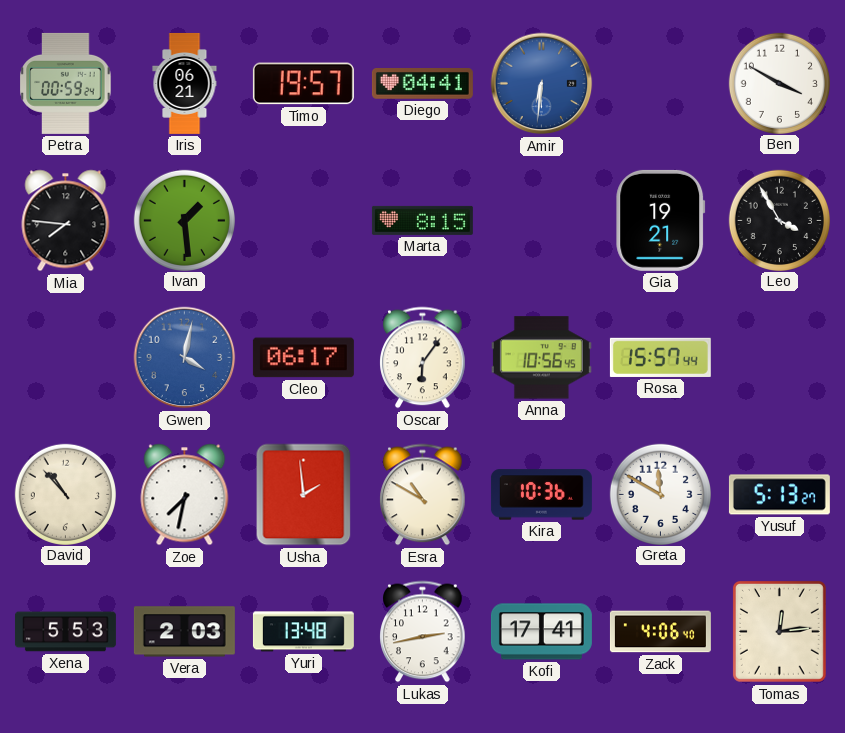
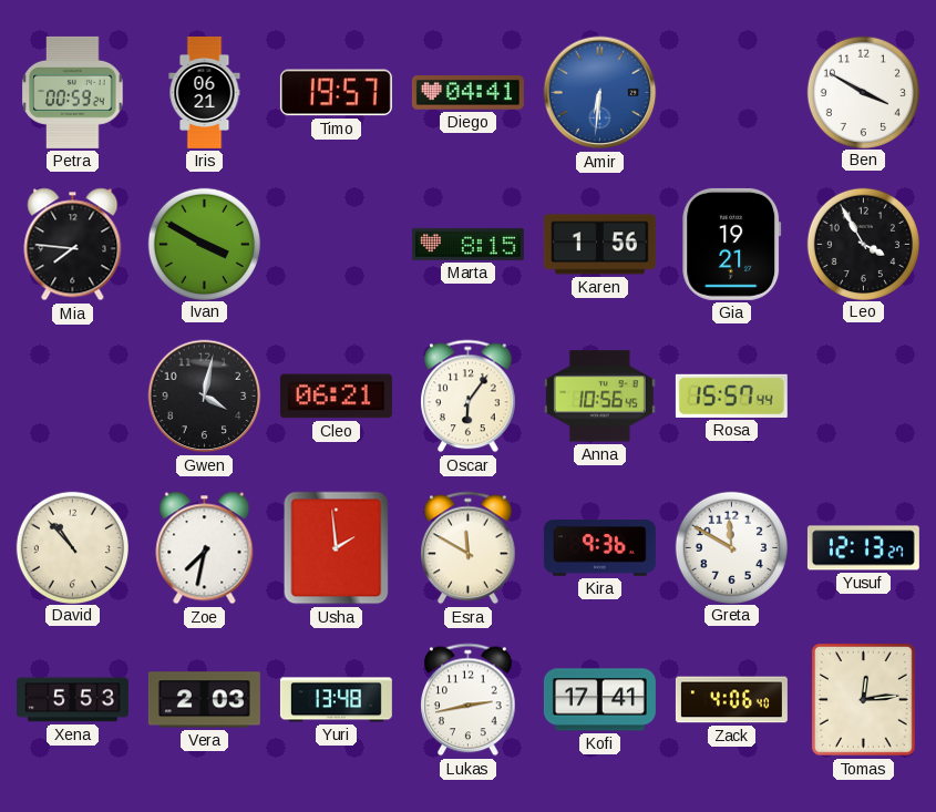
Ivan: 1:29 -> 3:50
Karen: none -> 1:56
Gwen dial: blue -> black
Cleo: 06:17 -> 06:21
Esra: 10:50 -> 11:50
Kira: 10:36 -> 9:36
Yusuf: 5:13 -> 12:13
